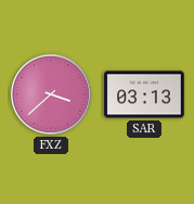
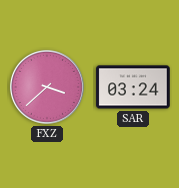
SAR: 03:13 -> 03:24
